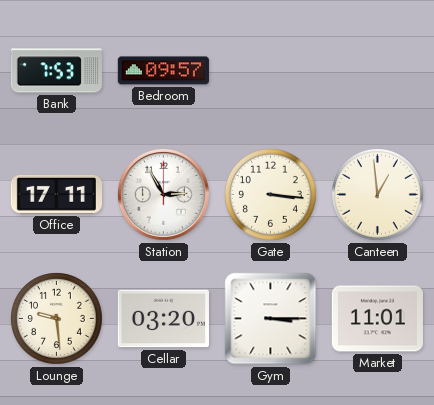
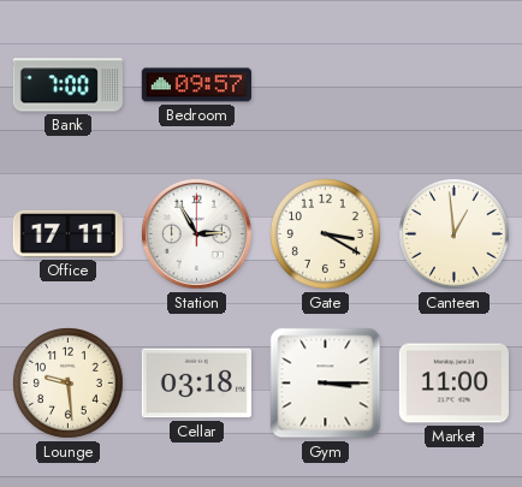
Bank: 7:53 -> 7:00
Gate: 3:16 -> 3:20
Cellar: 03:20 -> 03:18
Market: 11:01 -> 11:00
